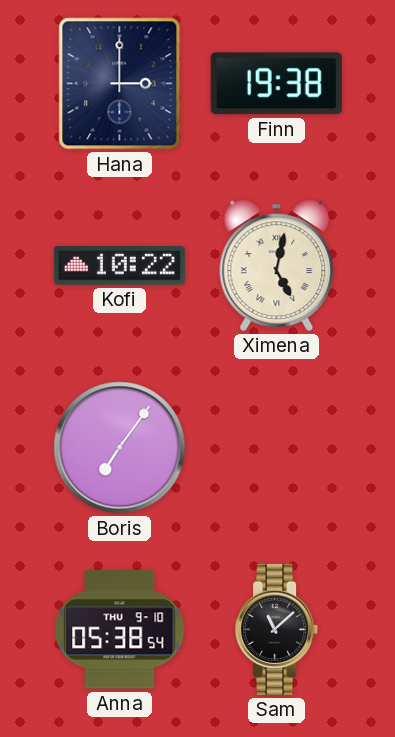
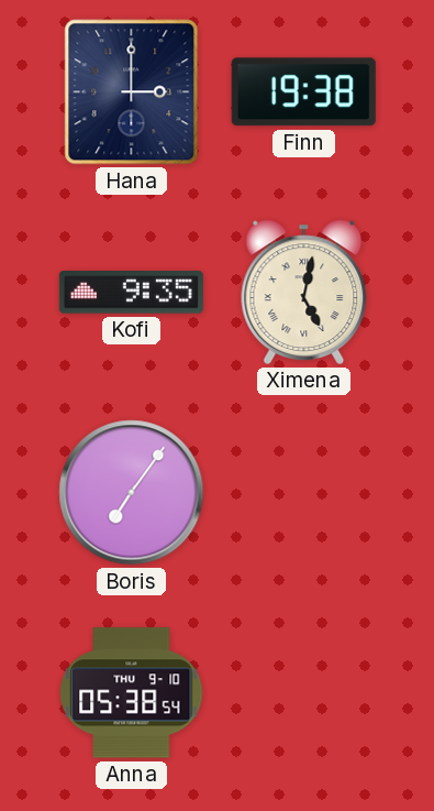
Kofi: 10:22 -> 9:35
Sam: 11:08 -> none
